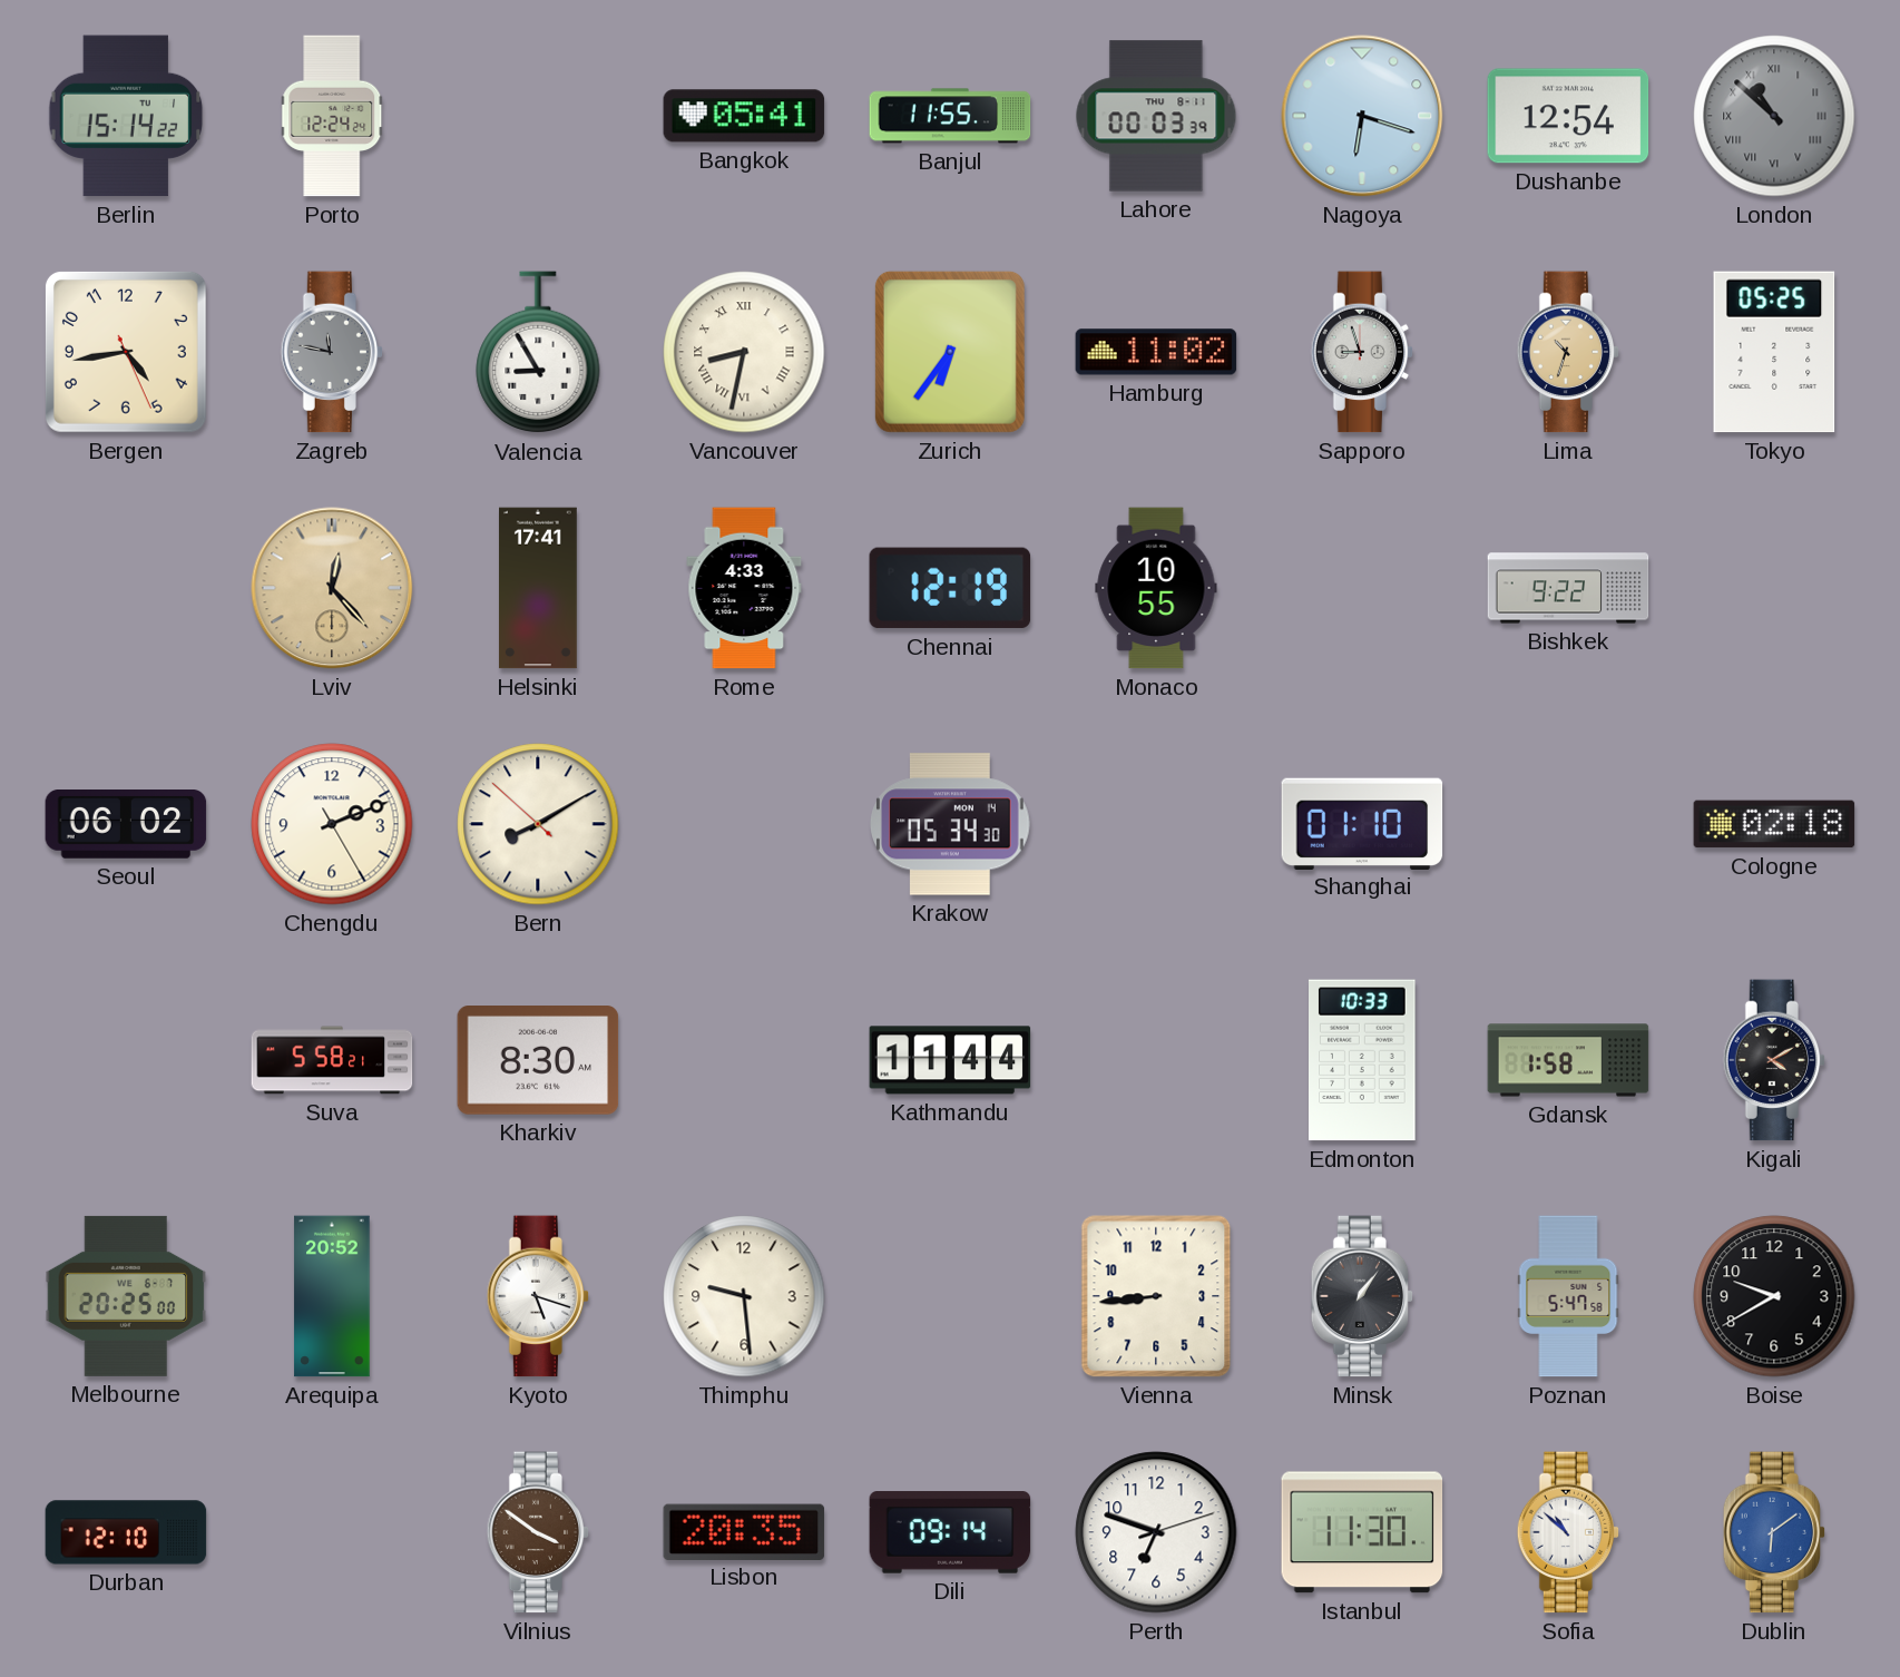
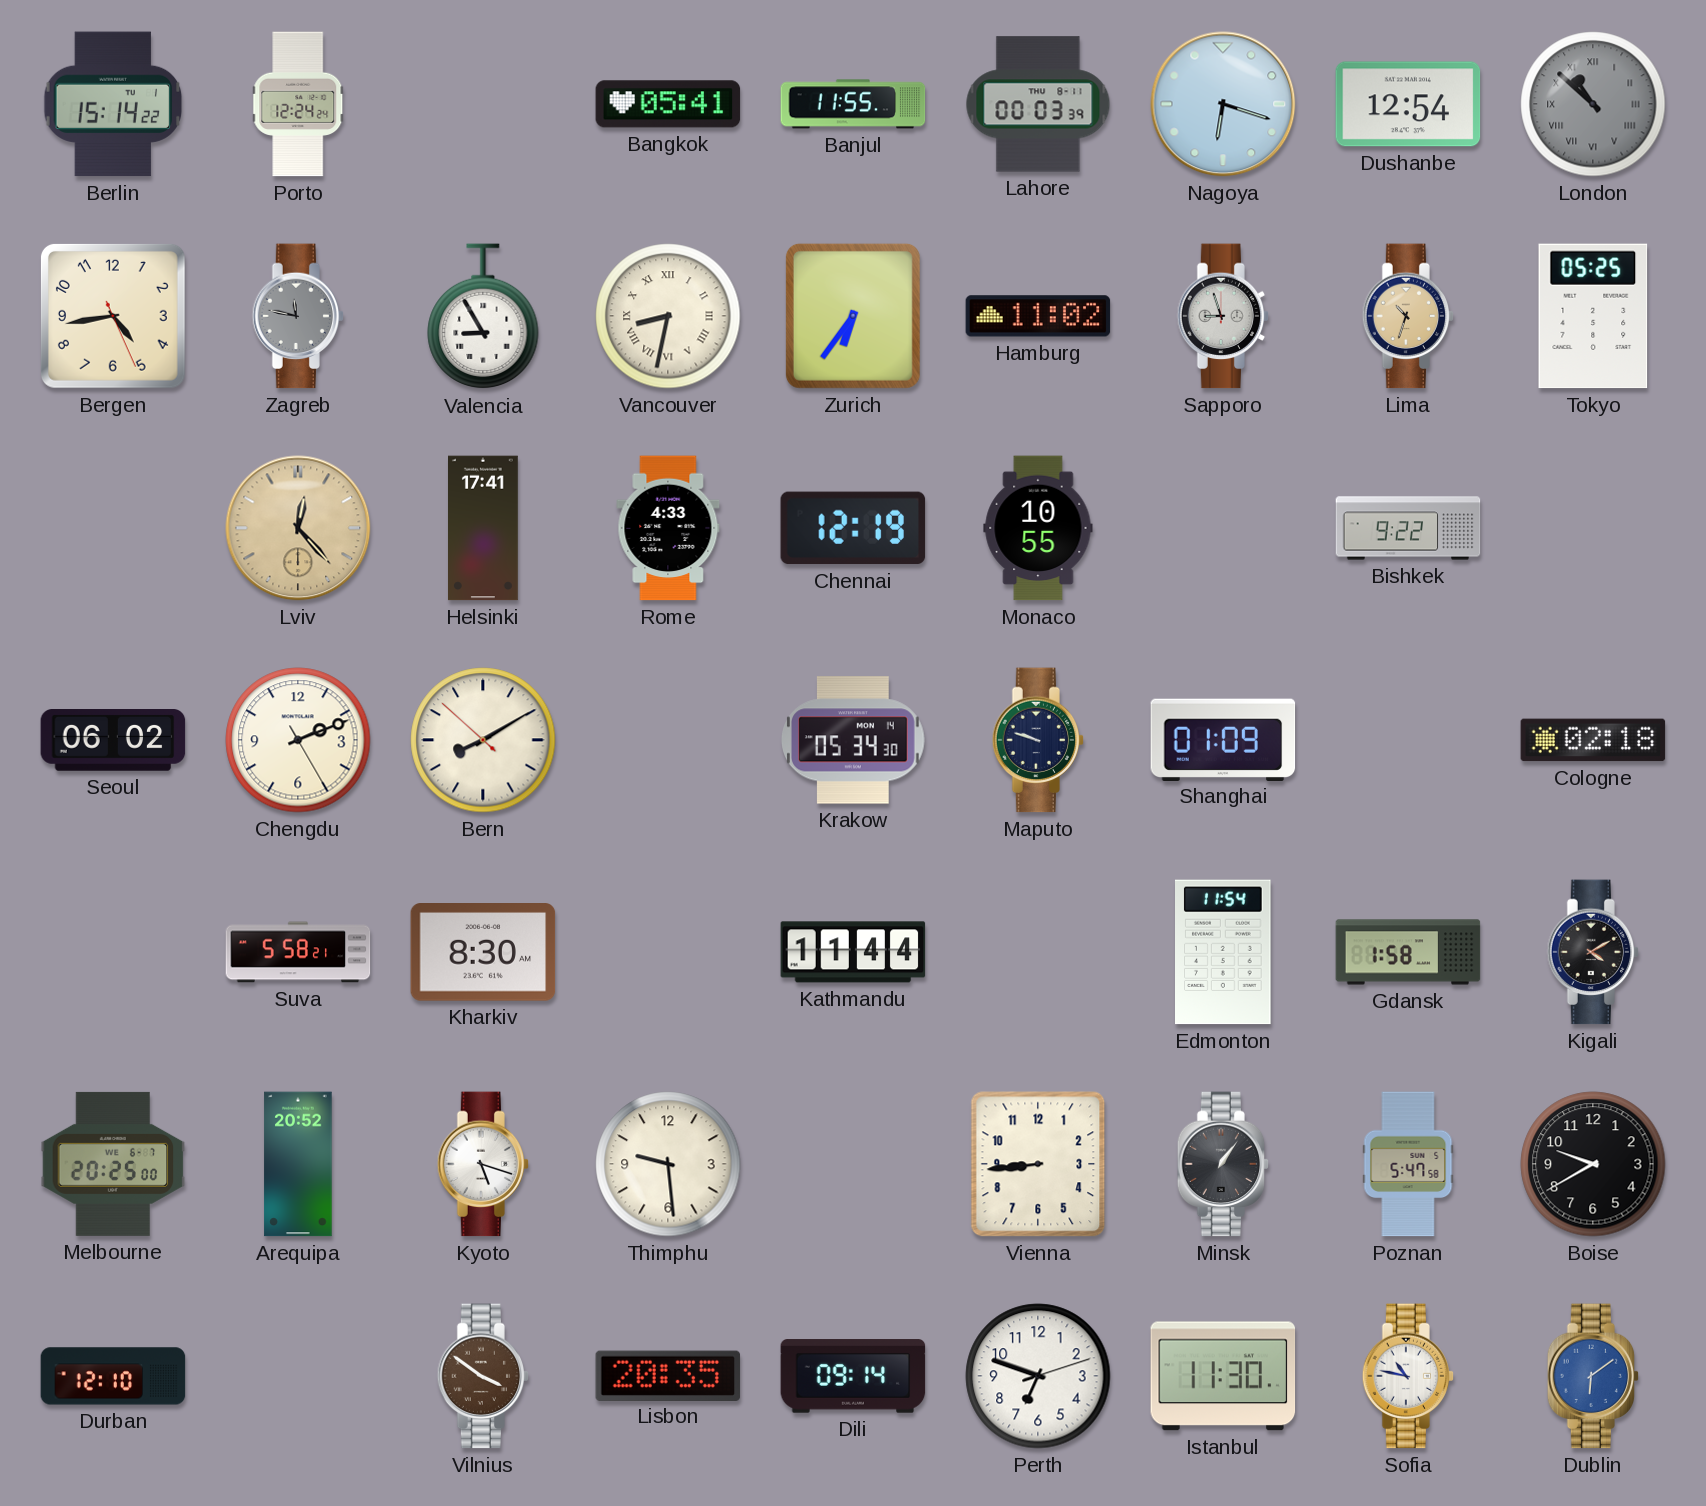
Maputo: none -> 9:48
Shanghai: 01:10 -> 01:09
Edmonton: 10:33 -> 11:54
Sofia: 10:52 -> 10:47
